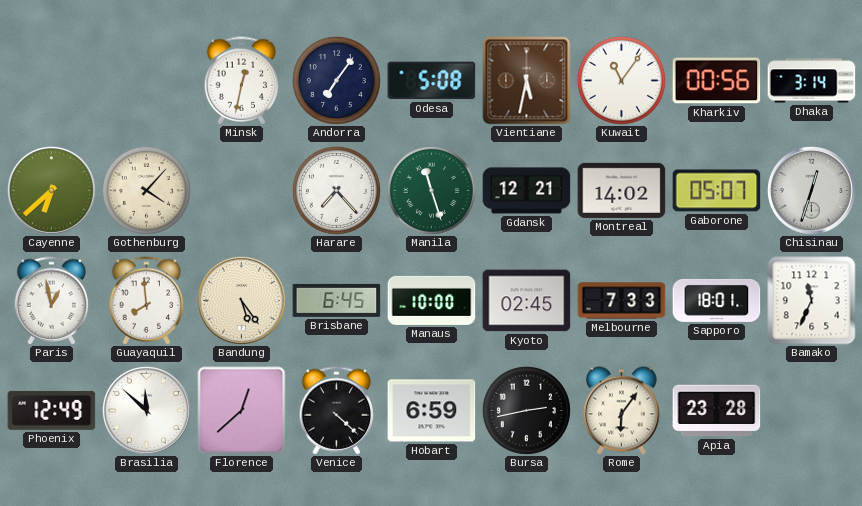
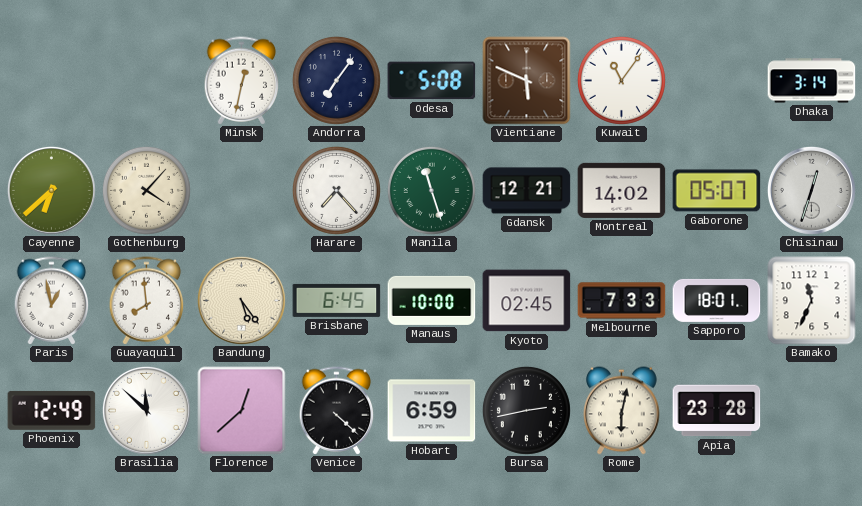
Vientiane: 5:32 -> 5:49
Kharkiv: 00:56 -> none
Rome: 6:06 -> 6:02
